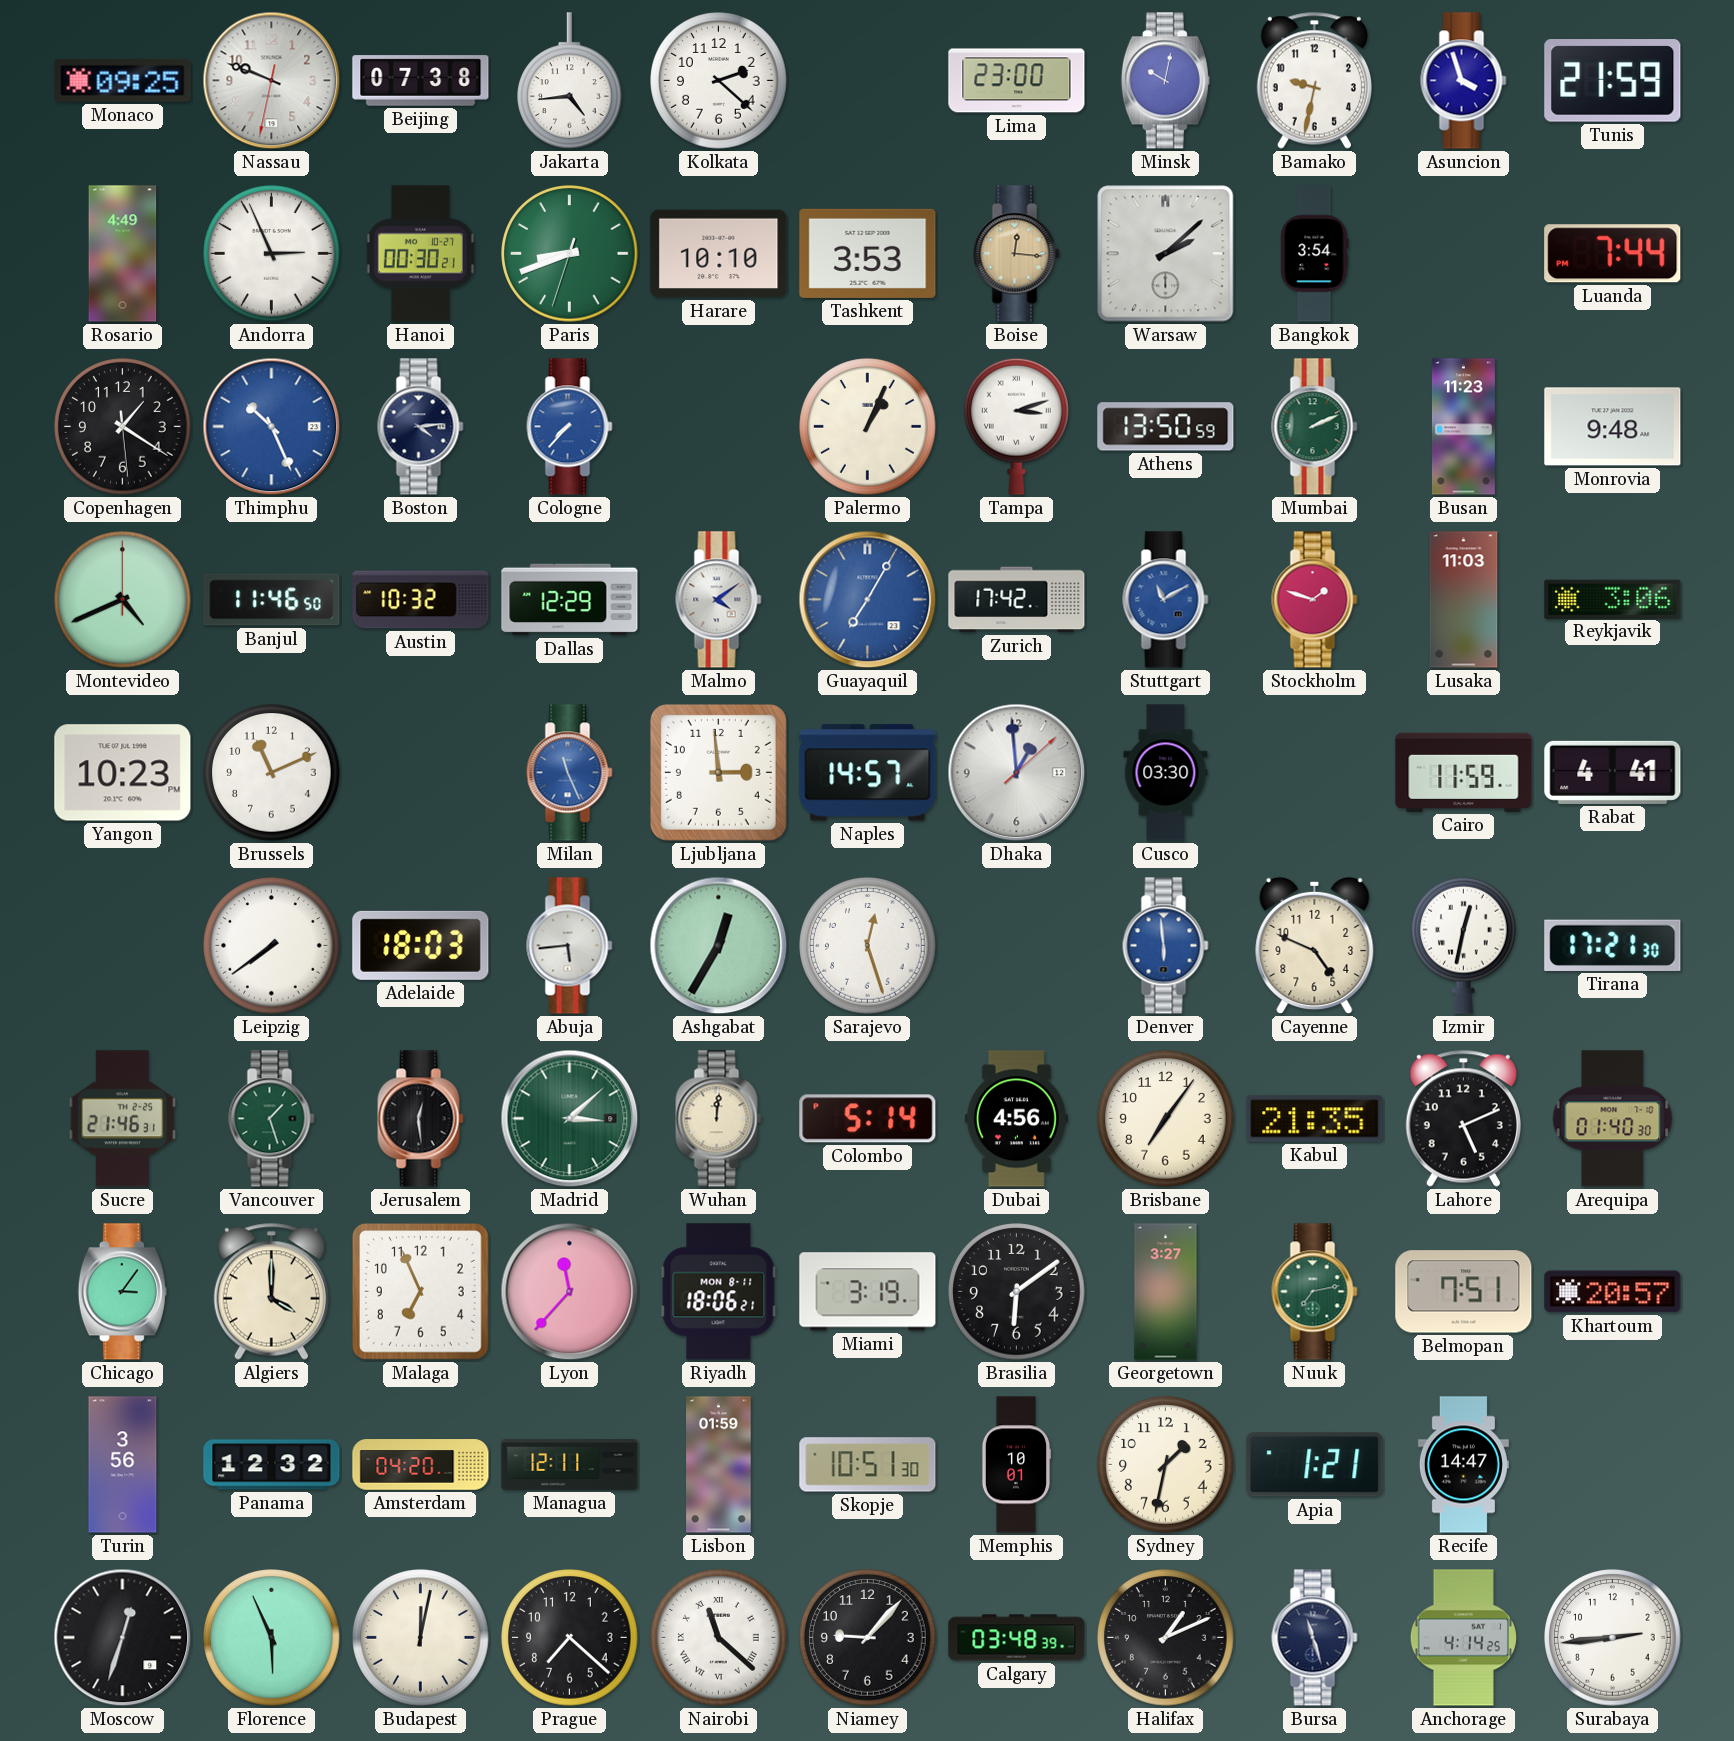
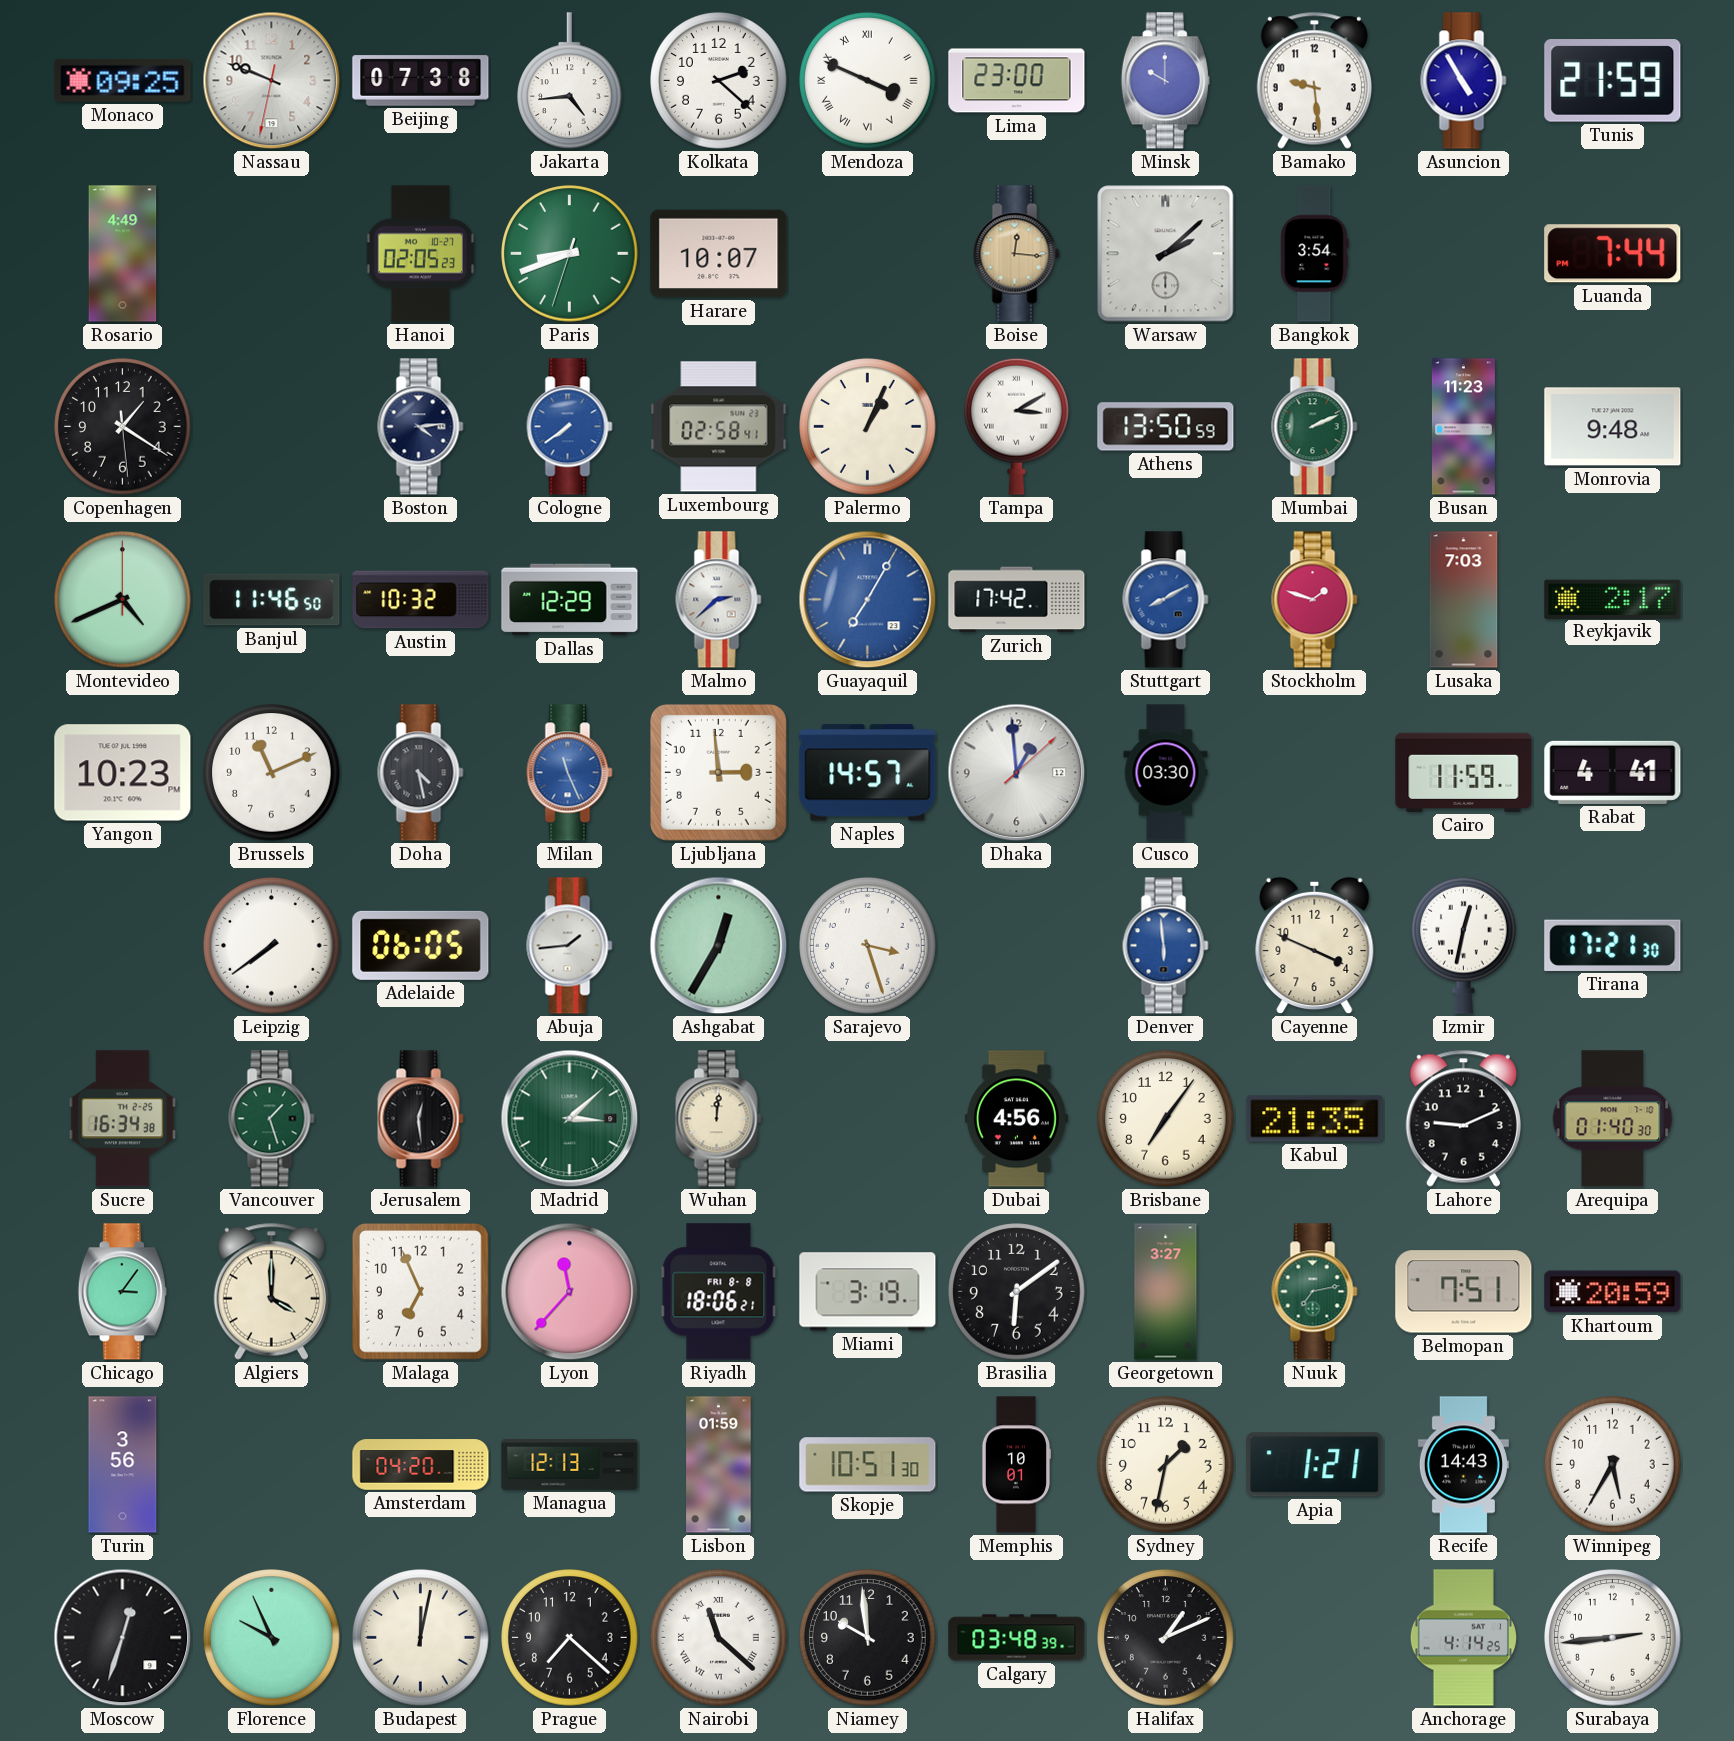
Mendoza: none -> 3:49
Minsk: 10:02 -> 10:00
Bamako: 9:32 -> 9:29
Asuncion: 3:57 -> 4:55
Andorra: 2:56 -> none
Hanoi: 00:30 -> 02:05
Harare: 10:10 -> 10:07
Tashkent: 3:53 -> none
Thimphu: 10:26 -> none
Cologne: 7:37 -> 7:39
Luxembourg: none -> 02:58
Tampa: 3:12 -> 3:10
Malmo: 4:09 -> 2:38
Stuttgart: 11:10 -> 8:10
Lusaka: 11:03 -> 7:03
Reykjavik: 3:06 -> 2:17
Doha: none -> 4:28
Adelaide: 18:03 -> 06:05
Abuja: 5:44 -> 1:44
Sarajevo: 12:27 -> 3:27
Cayenne: 4:49 -> 3:49
Sucre: 21:46 -> 16:34
Colombo: 5:14 -> none
Lahore: 5:11 -> 9:11
Riyadh date: MON 8-11 -> FRI 8-8
Khartoum: 20:57 -> 20:59
Panama: 12:32 -> none
Managua: 12:11 -> 12:13
Recife: 14:47 -> 14:43
Winnipeg: none -> 5:35
Florence: 5:56 -> 9:56
Niamey: 9:07 -> 9:59
Bursa: 11:27 -> none
